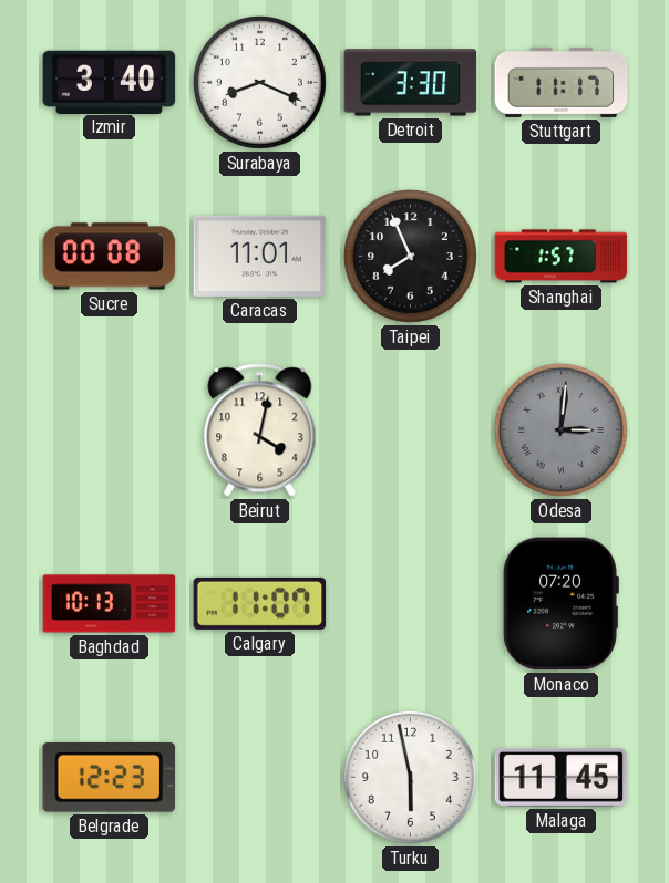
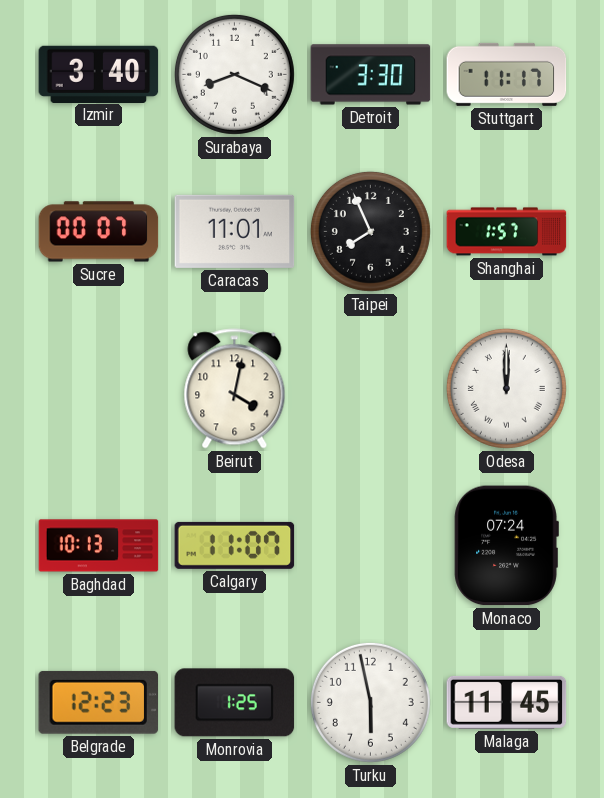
Sucre: 00:08 -> 00:07
Odesa: 3:01 -> 12:00
Odesa dial: grey -> white
Monaco: 07:20 -> 07:24
Monrovia: none -> 1:25
